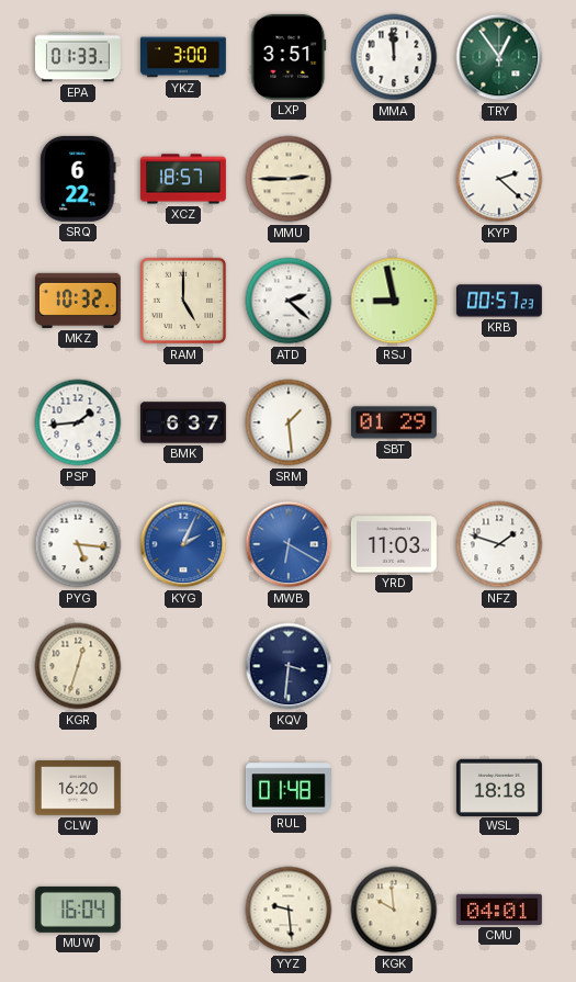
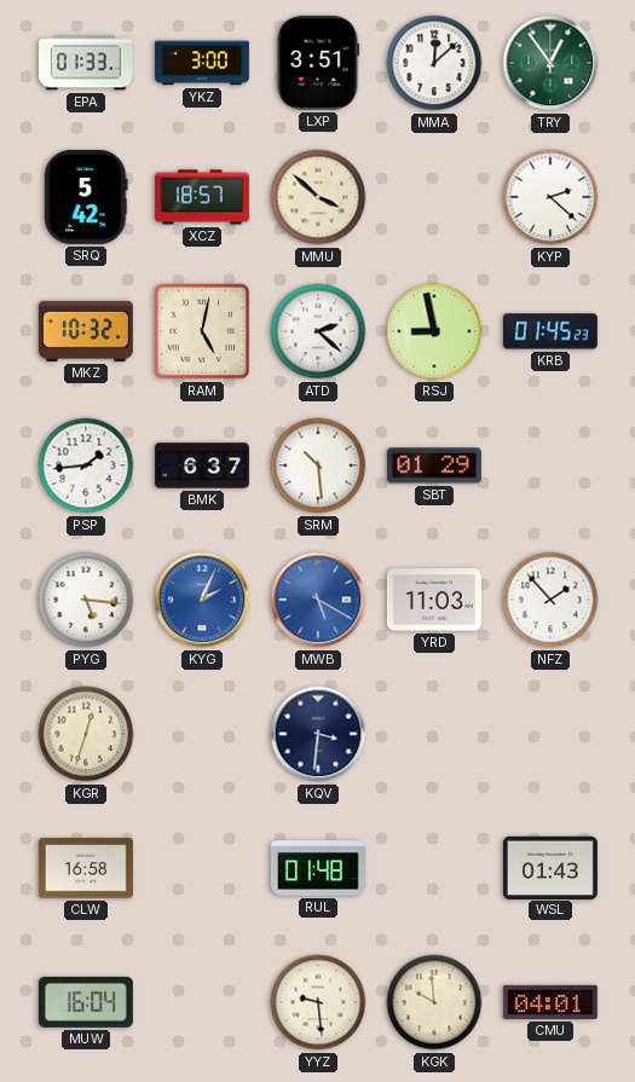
MMA: 11:59 -> 12:08
SRQ: 6:22 -> 5:42
MMU: 2:45 -> 3:52
RAM: 5:00 -> 5:02
KRB: 00:57 -> 01:45
SRM: 1:29 -> 10:29
MWB: 6:20 -> 5:20
NFZ: 1:48 -> 1:53
CLW: 16:20 -> 16:58
WSL: 18:18 -> 01:43
